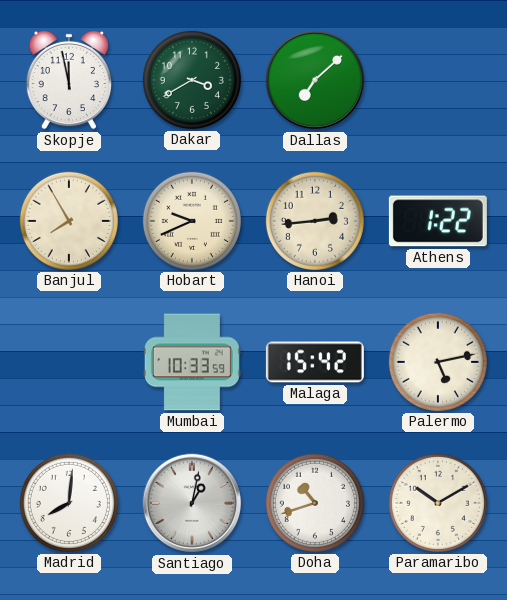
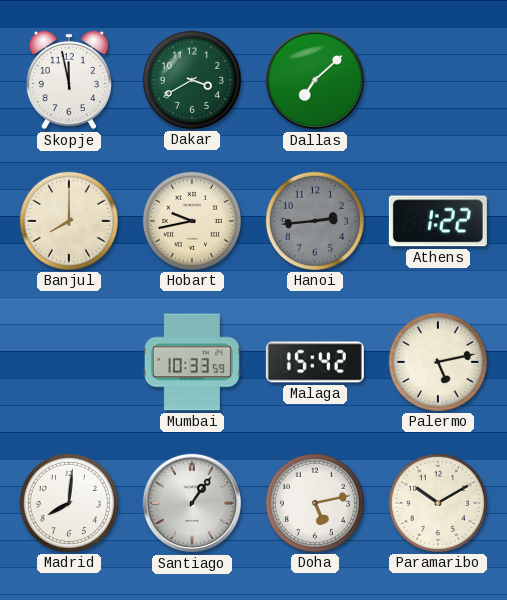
Banjul: 7:55 -> 8:00
Hobart: 9:41 -> 9:43
Hanoi dial: cream -> grey
Santiago: 1:02 -> 1:06
Doha: 10:42 -> 5:13
